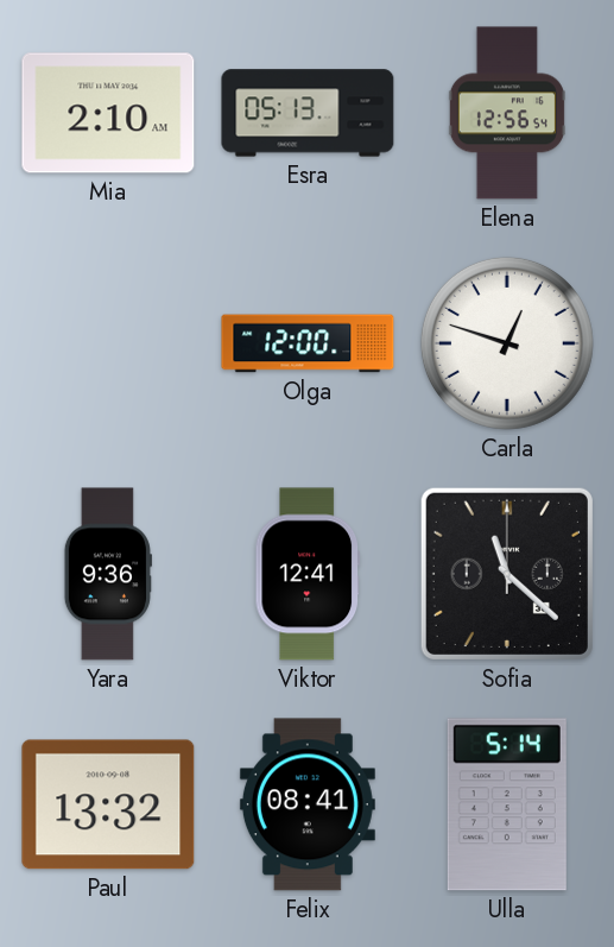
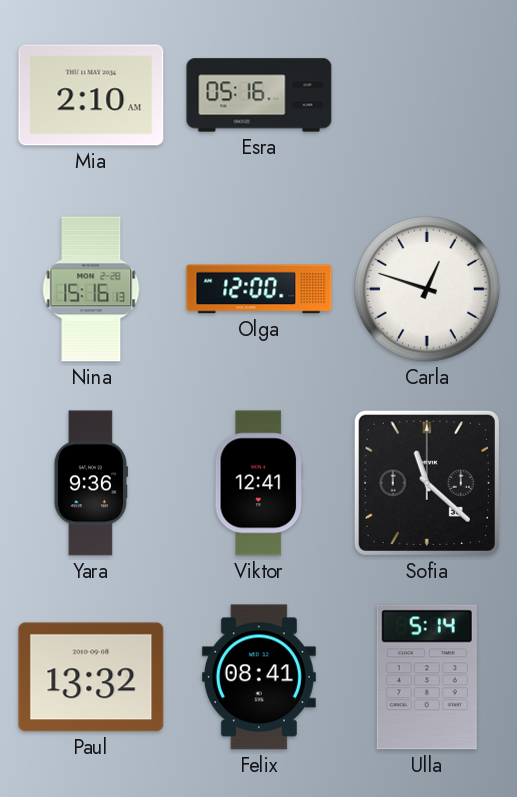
Esra: 05:13 -> 05:16
Elena: 12:56 -> none
Nina: none -> 15:16
